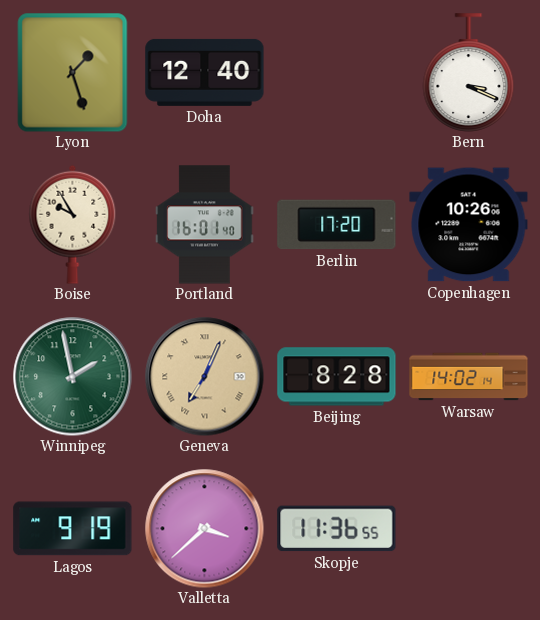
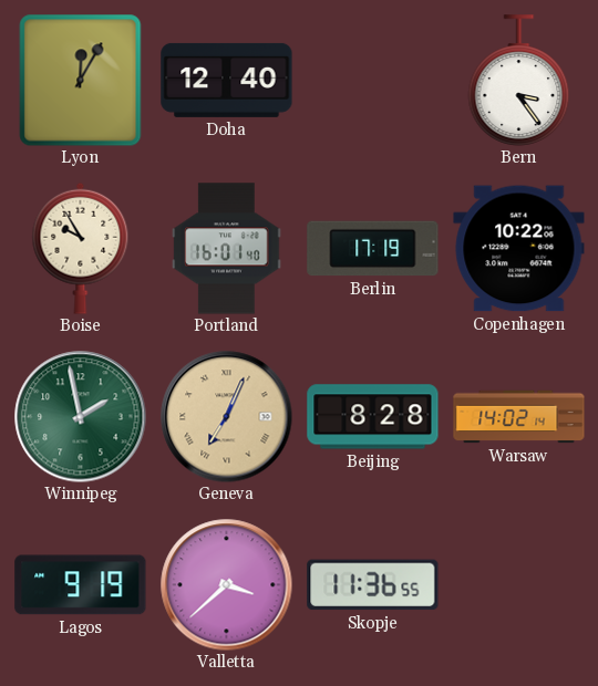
Lyon: 1:27 -> 12:05
Bern: 3:19 -> 3:24
Berlin: 17:20 -> 17:19
Copenhagen: 10:26 -> 10:22
